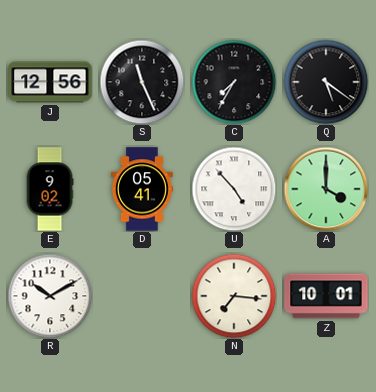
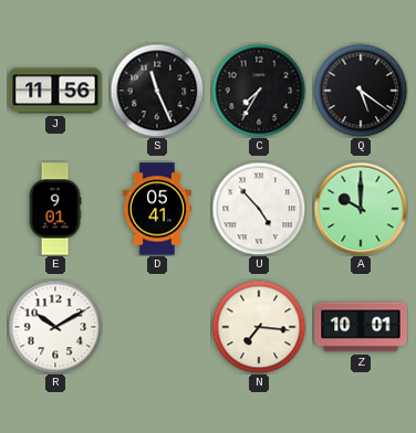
J: 12:56 -> 11:56
E: 9:02 -> 9:01
A: 4:00 -> 10:00
